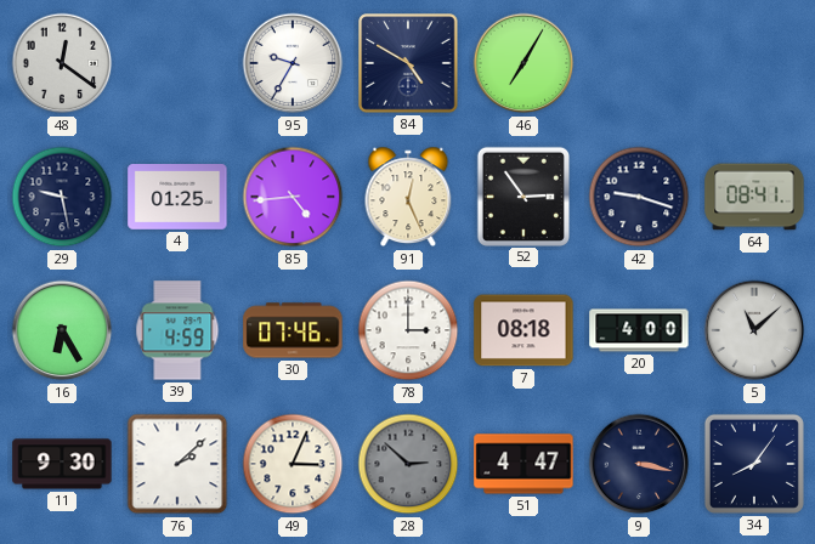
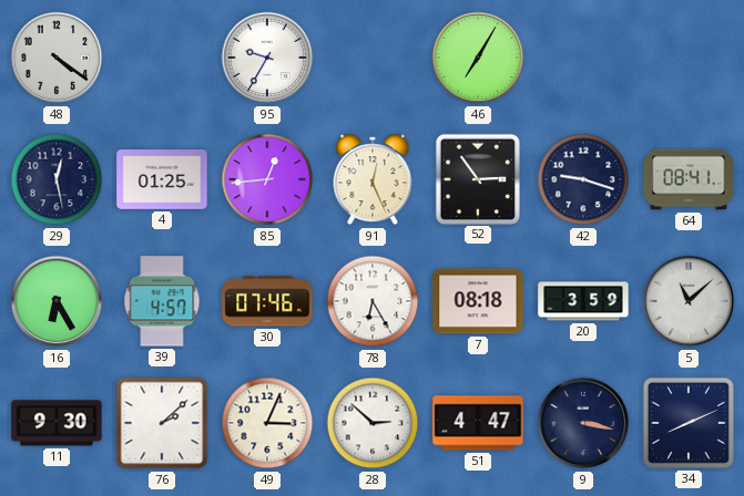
48: 12:21 -> 4:21
84: 4:50 -> none
29: 9:28 -> 12:28
85: 4:44 -> 12:44
39: 4:59 -> 4:57
78: 3:00 -> 6:25
20: 4:00 -> 3:59
28 dial: grey -> white
34: 8:06 -> 8:11
